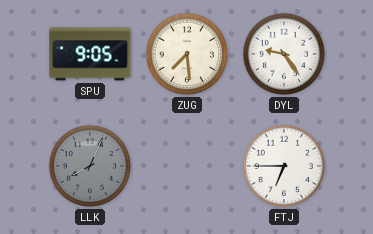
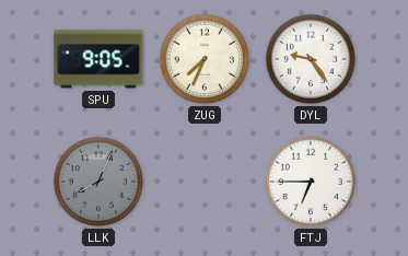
ZUG: 7:29 -> 7:34
